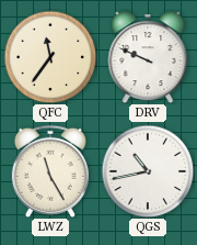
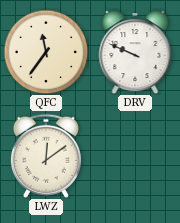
LWZ: 11:25 -> 12:09
QGS: 10:43 -> none
